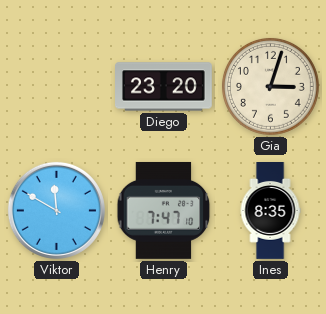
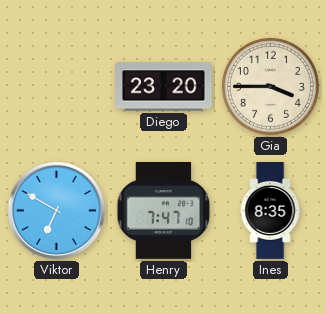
Gia: 3:03 -> 3:45
Viktor: 11:50 -> 6:50
